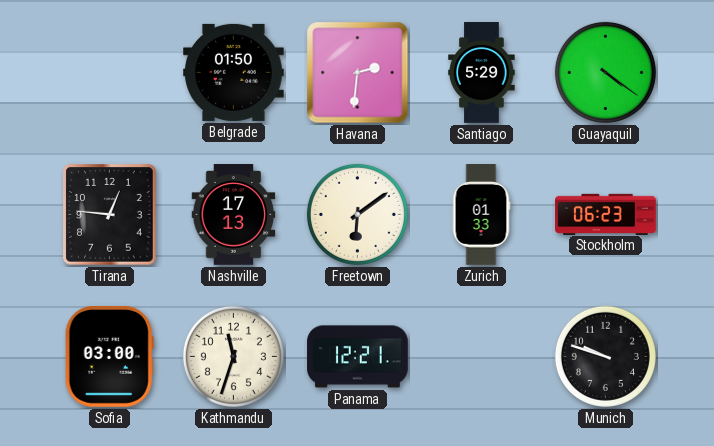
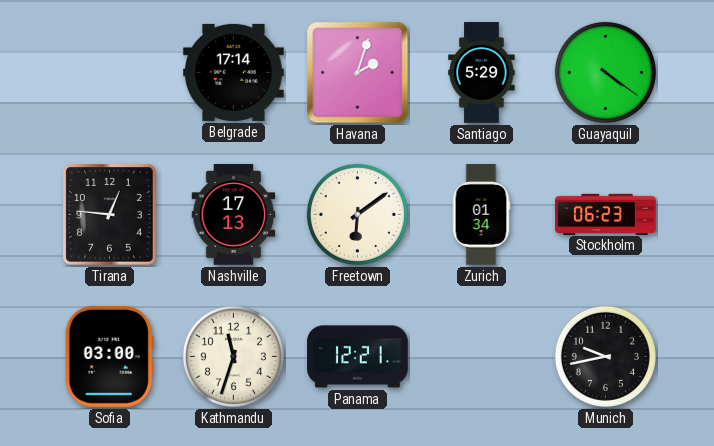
Belgrade: 01:50 -> 17:14
Havana: 2:31 -> 2:03
Zurich: 01:33 -> 01:34
Munich: 9:48 -> 9:43
